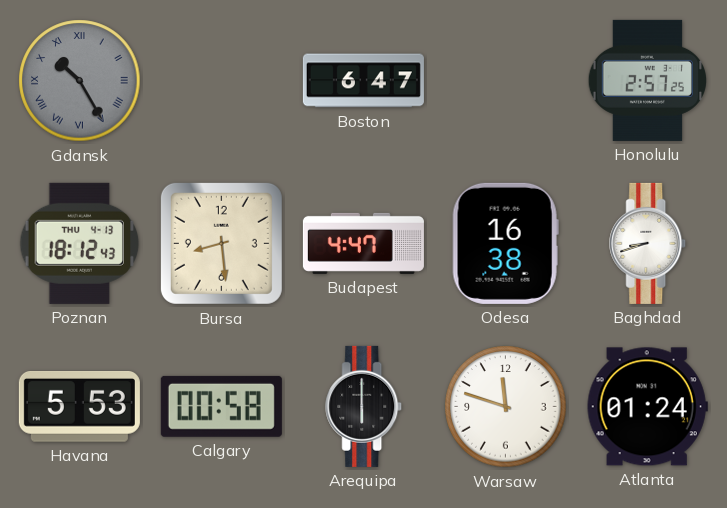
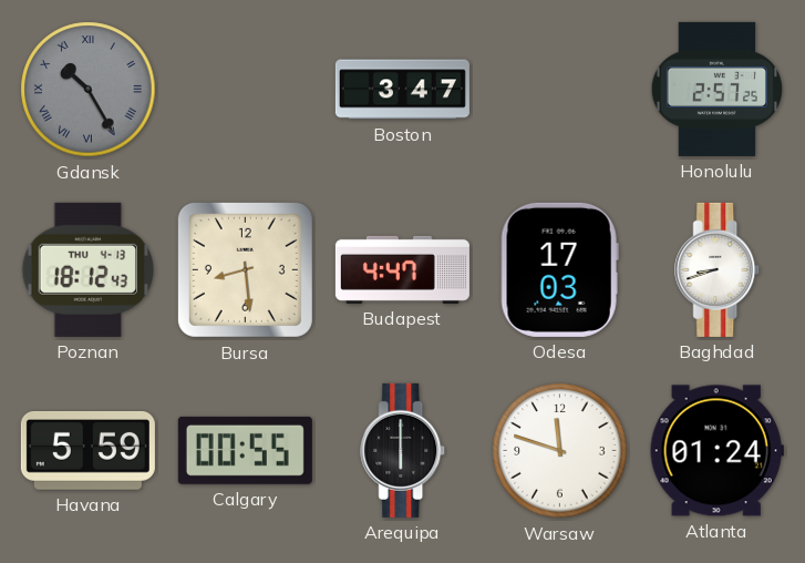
Boston: 6:47 -> 3:47
Odesa: 16:38 -> 17:03
Havana: 5:53 -> 5:59
Calgary: 00:58 -> 00:55
